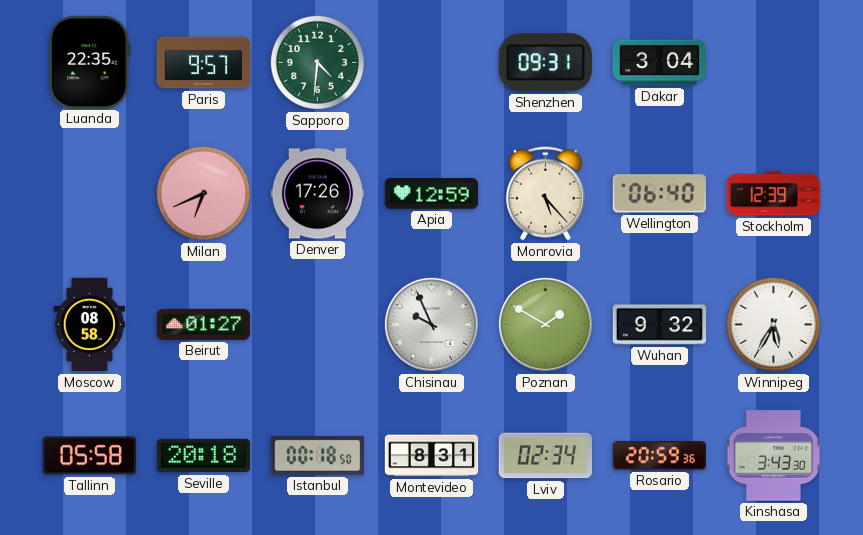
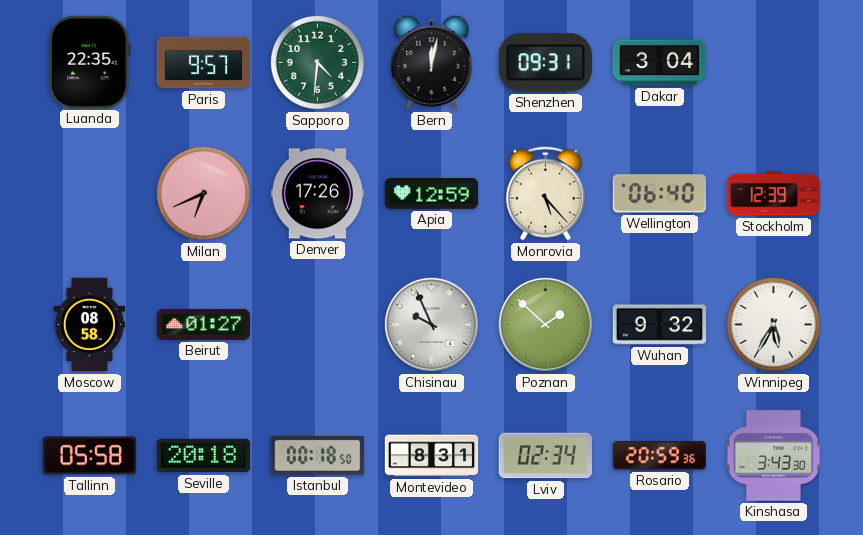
Bern: none -> 12:02
Poznan: 1:50 -> 1:52
